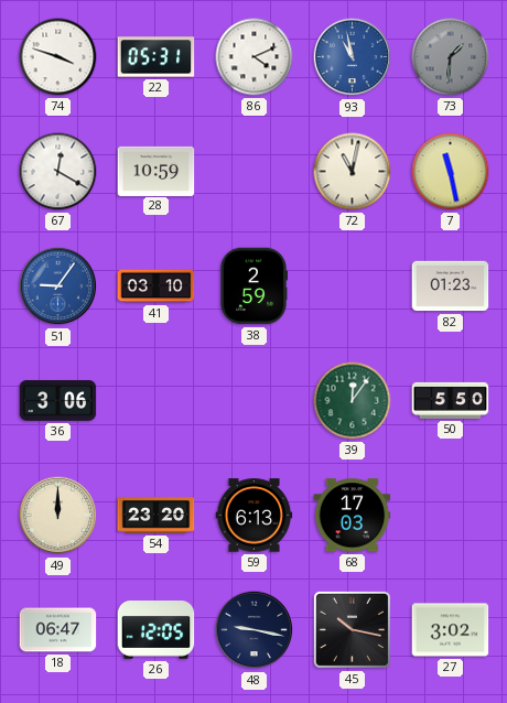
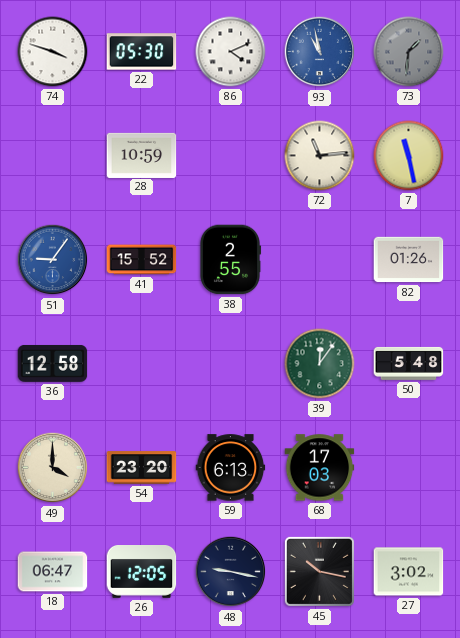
22: 05:31 -> 05:30
67: 12:20 -> none
72: 11:02 -> 11:14
41: 03:10 -> 15:52
38: 2:59 -> 2:55
82: 01:23 -> 01:26
36: 3:06 -> 12:58
50: 5:50 -> 5:48
49: 12:00 -> 4:00
